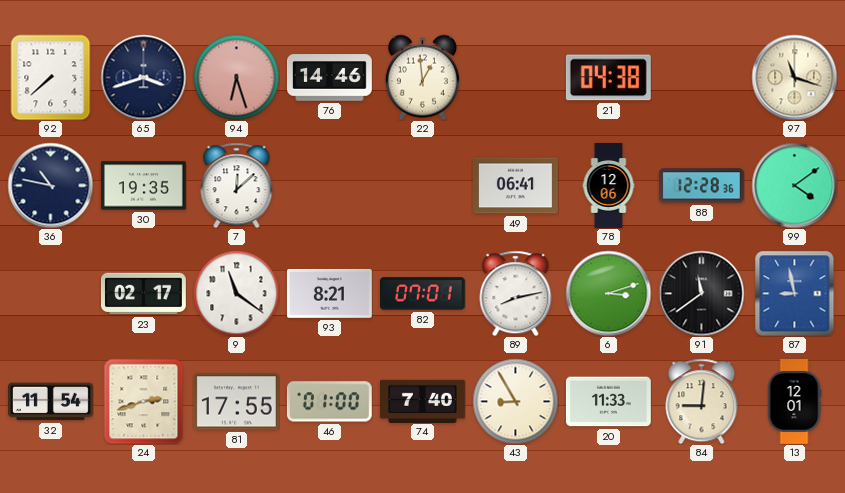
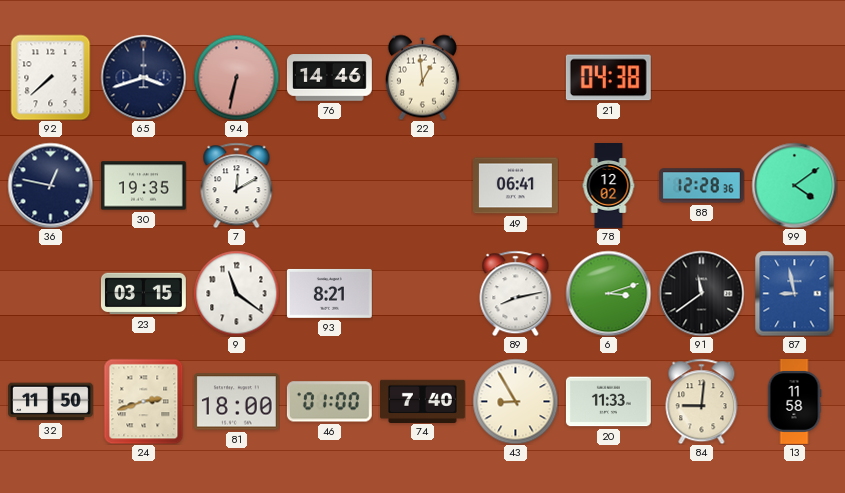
94: 6:27 -> 6:32
97: 11:18 -> none
36: 10:47 -> 12:47
7: 12:08 -> 12:10
78: 12:06 -> 12:02
23: 02:17 -> 03:15
82: 07:01 -> none
32: 11:54 -> 11:50
81: 17:55 -> 18:00
13: 12:01 -> 11:58
